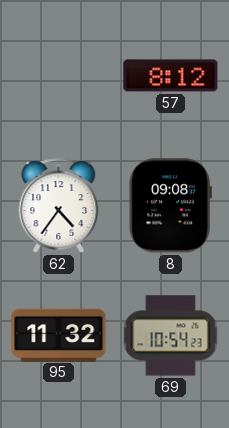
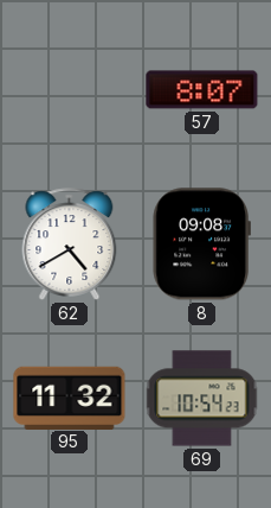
57: 8:12 -> 8:07
62: 4:36 -> 4:40
